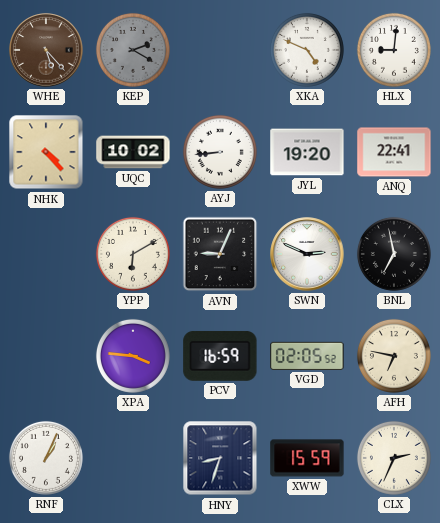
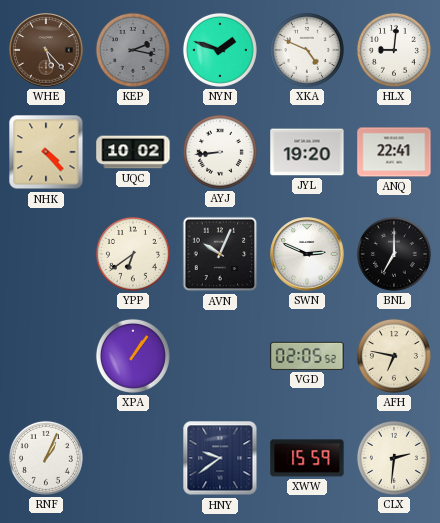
KEP: 2:20 -> 2:17
NYN: none -> 1:48
YPP: 6:10 -> 6:39
AVN: 9:04 -> 10:04
BNL: 6:58 -> 7:00
XPA: 3:46 -> 1:06
PCV: 16:59 -> none
HNY: 8:33 -> 9:39
CLX: 2:34 -> 2:31
